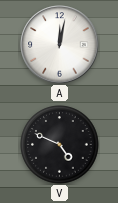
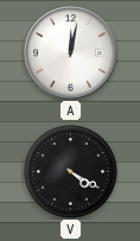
V: 4:49 -> 4:20
